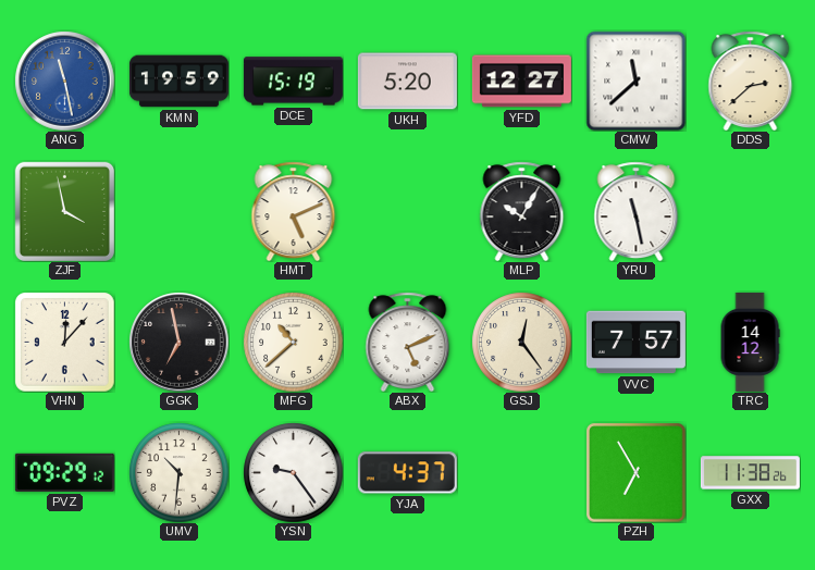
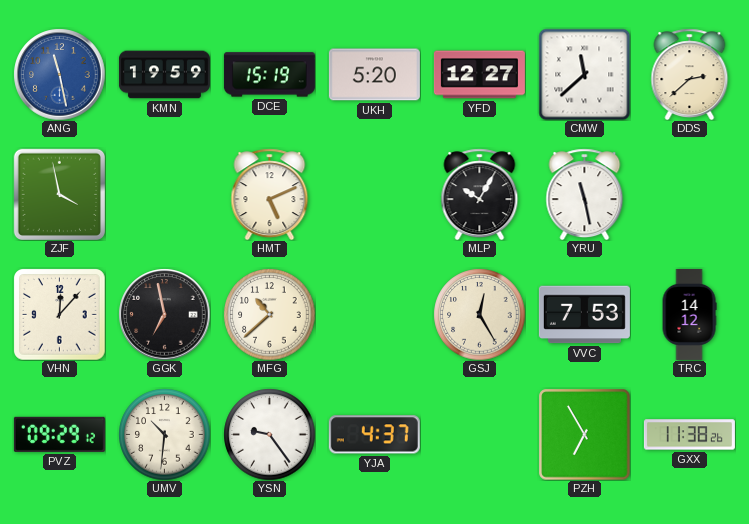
ABX: 5:11 -> none
GSJ: 12:24 -> 12:25
VVC: 7:57 -> 7:53
